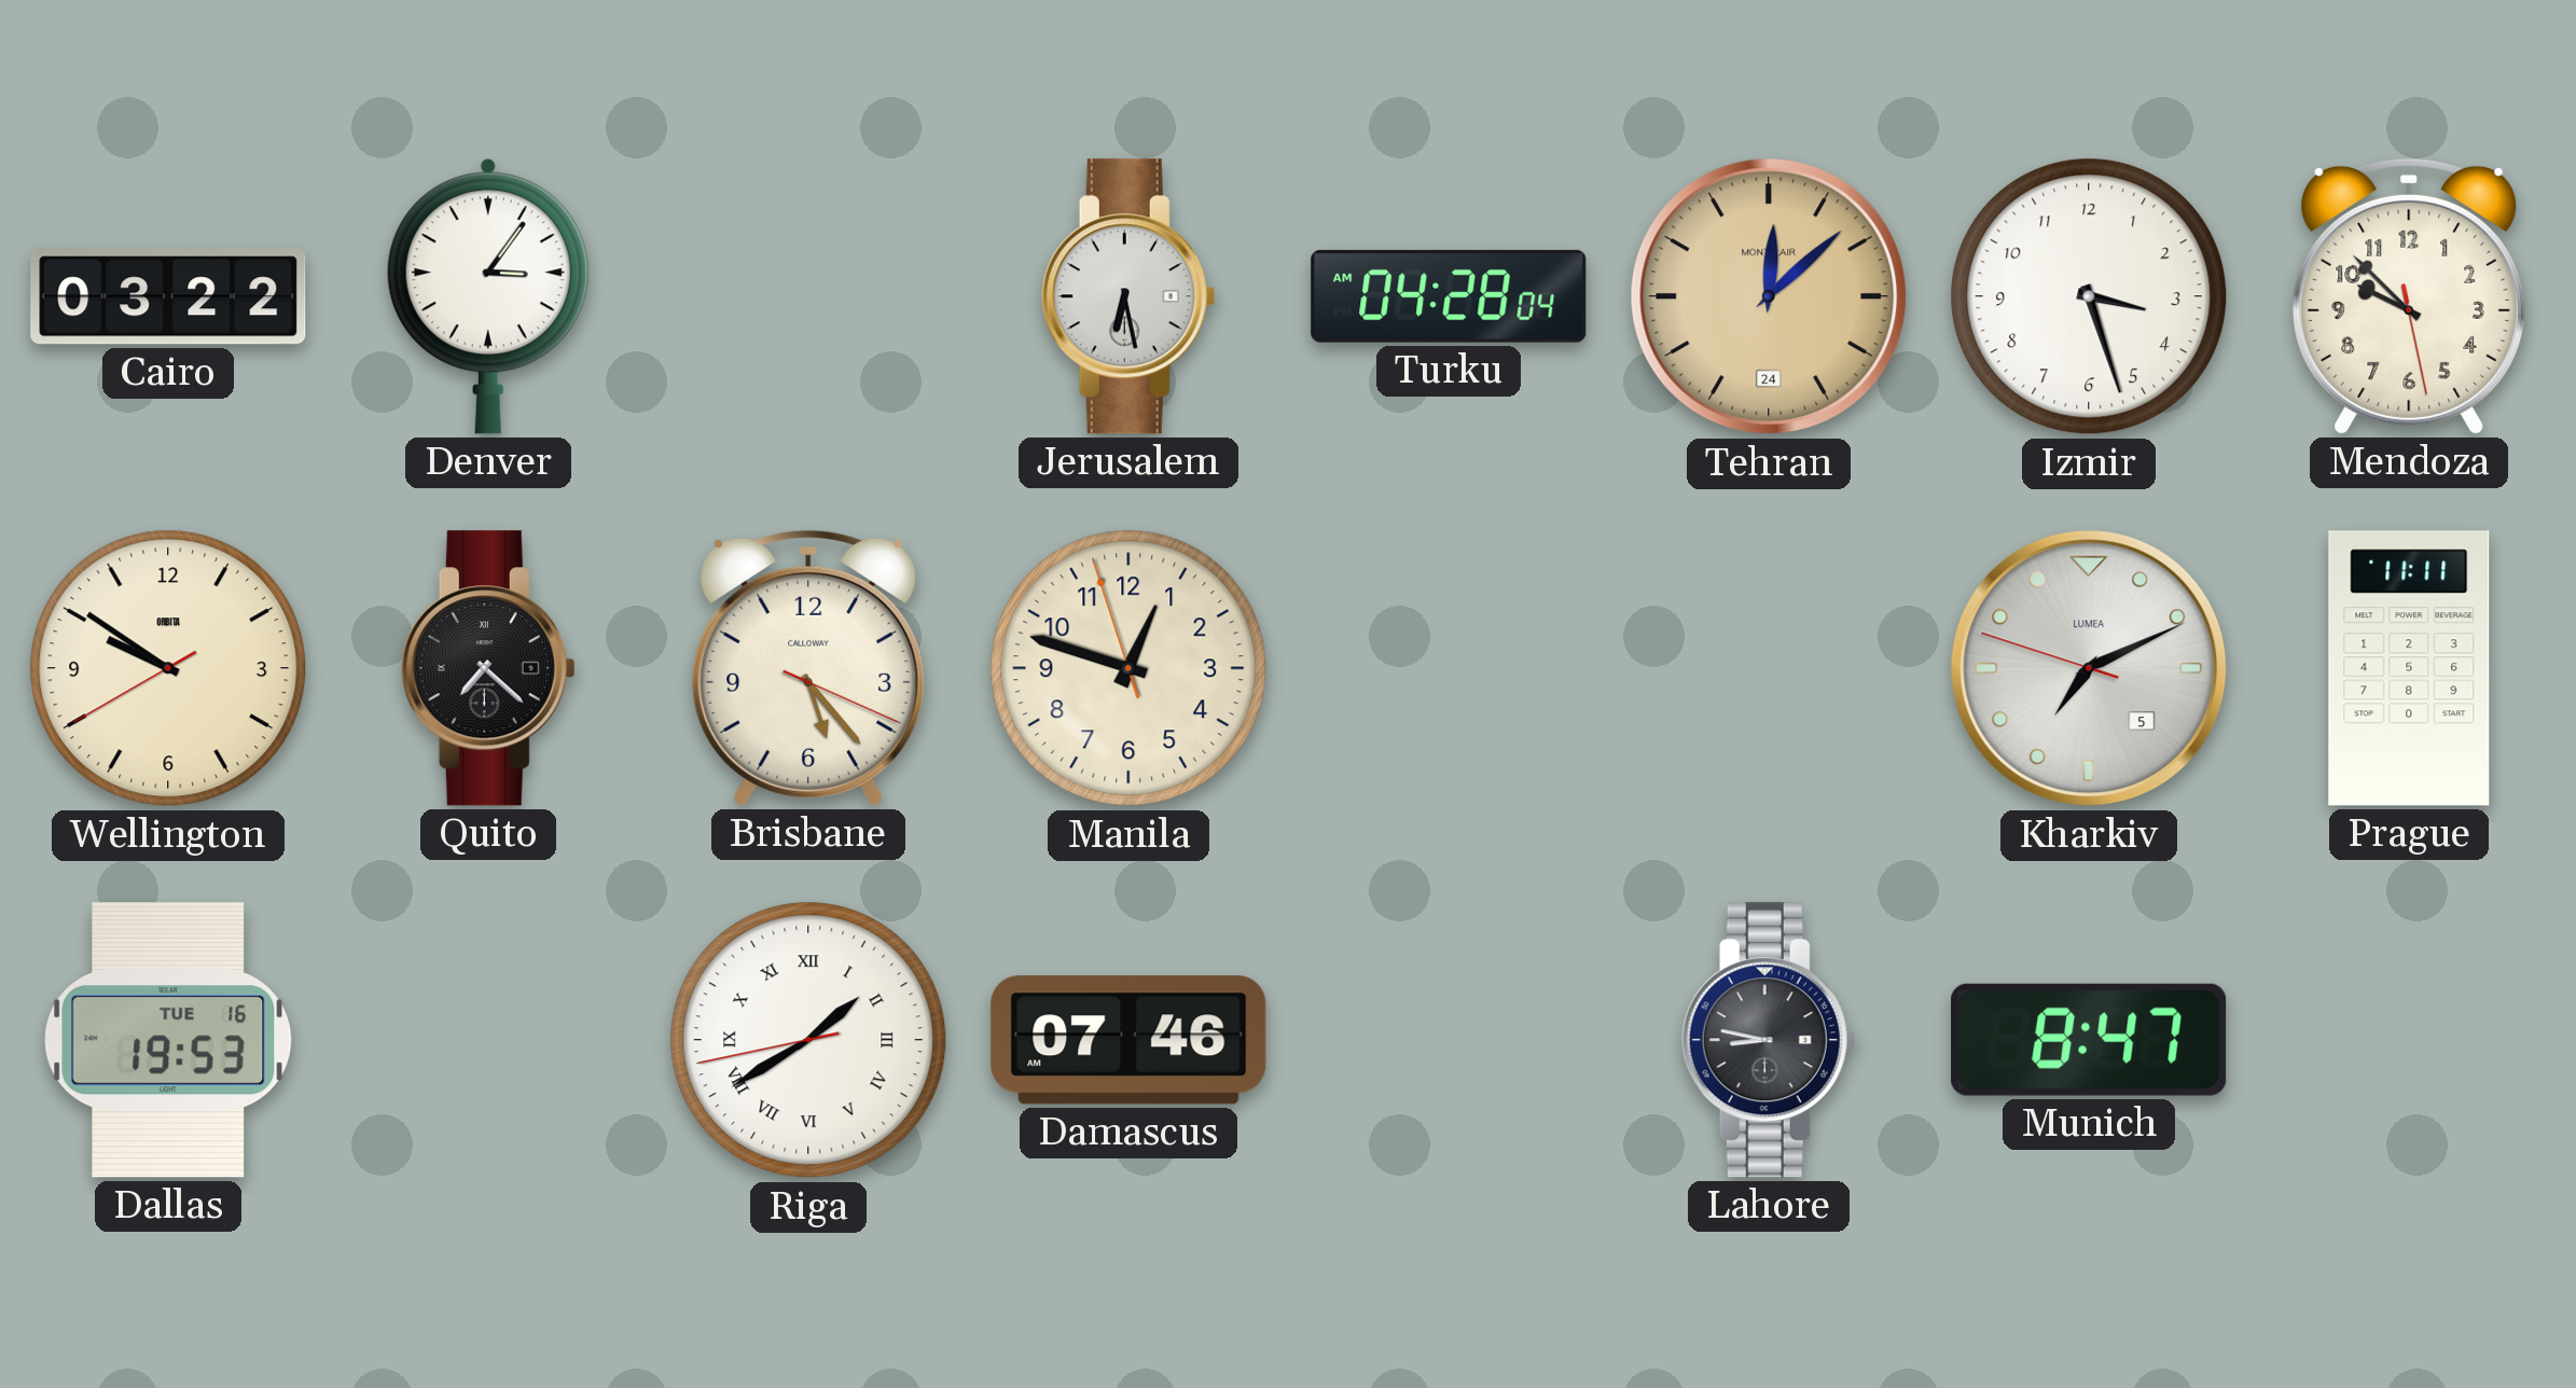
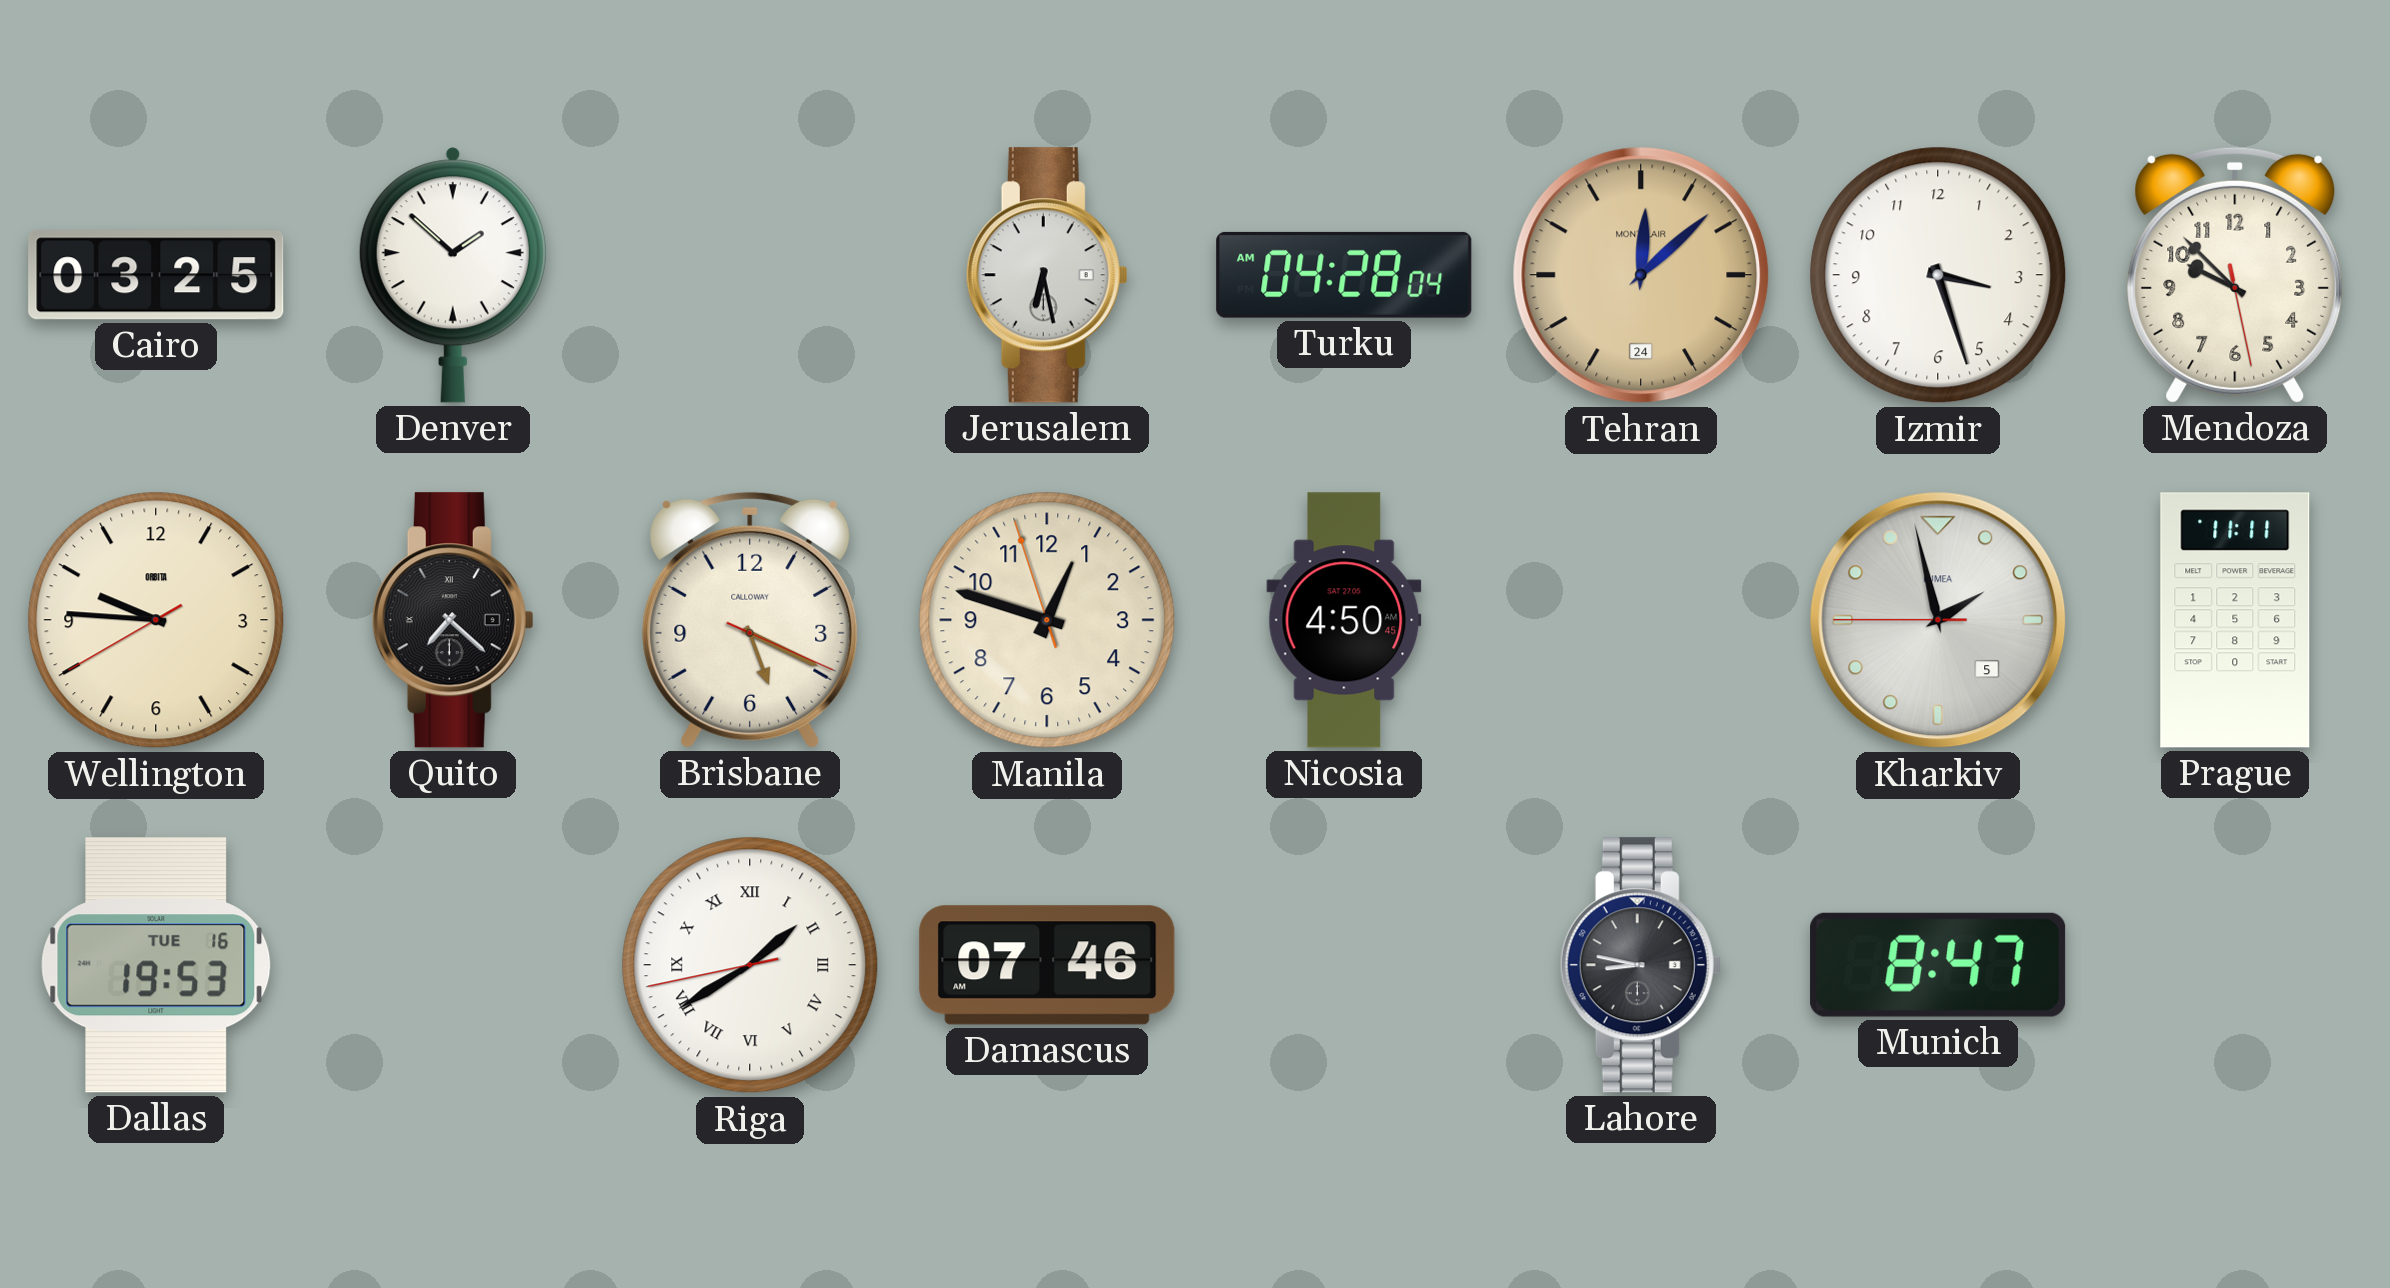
Cairo: 03:22 -> 03:25
Denver: 3:06 -> 1:52
Wellington: 9:50 -> 9:45
Brisbane: 5:23 -> 5:19
Nicosia: none -> 4:50
Kharkiv: 7:10 -> 1:57
